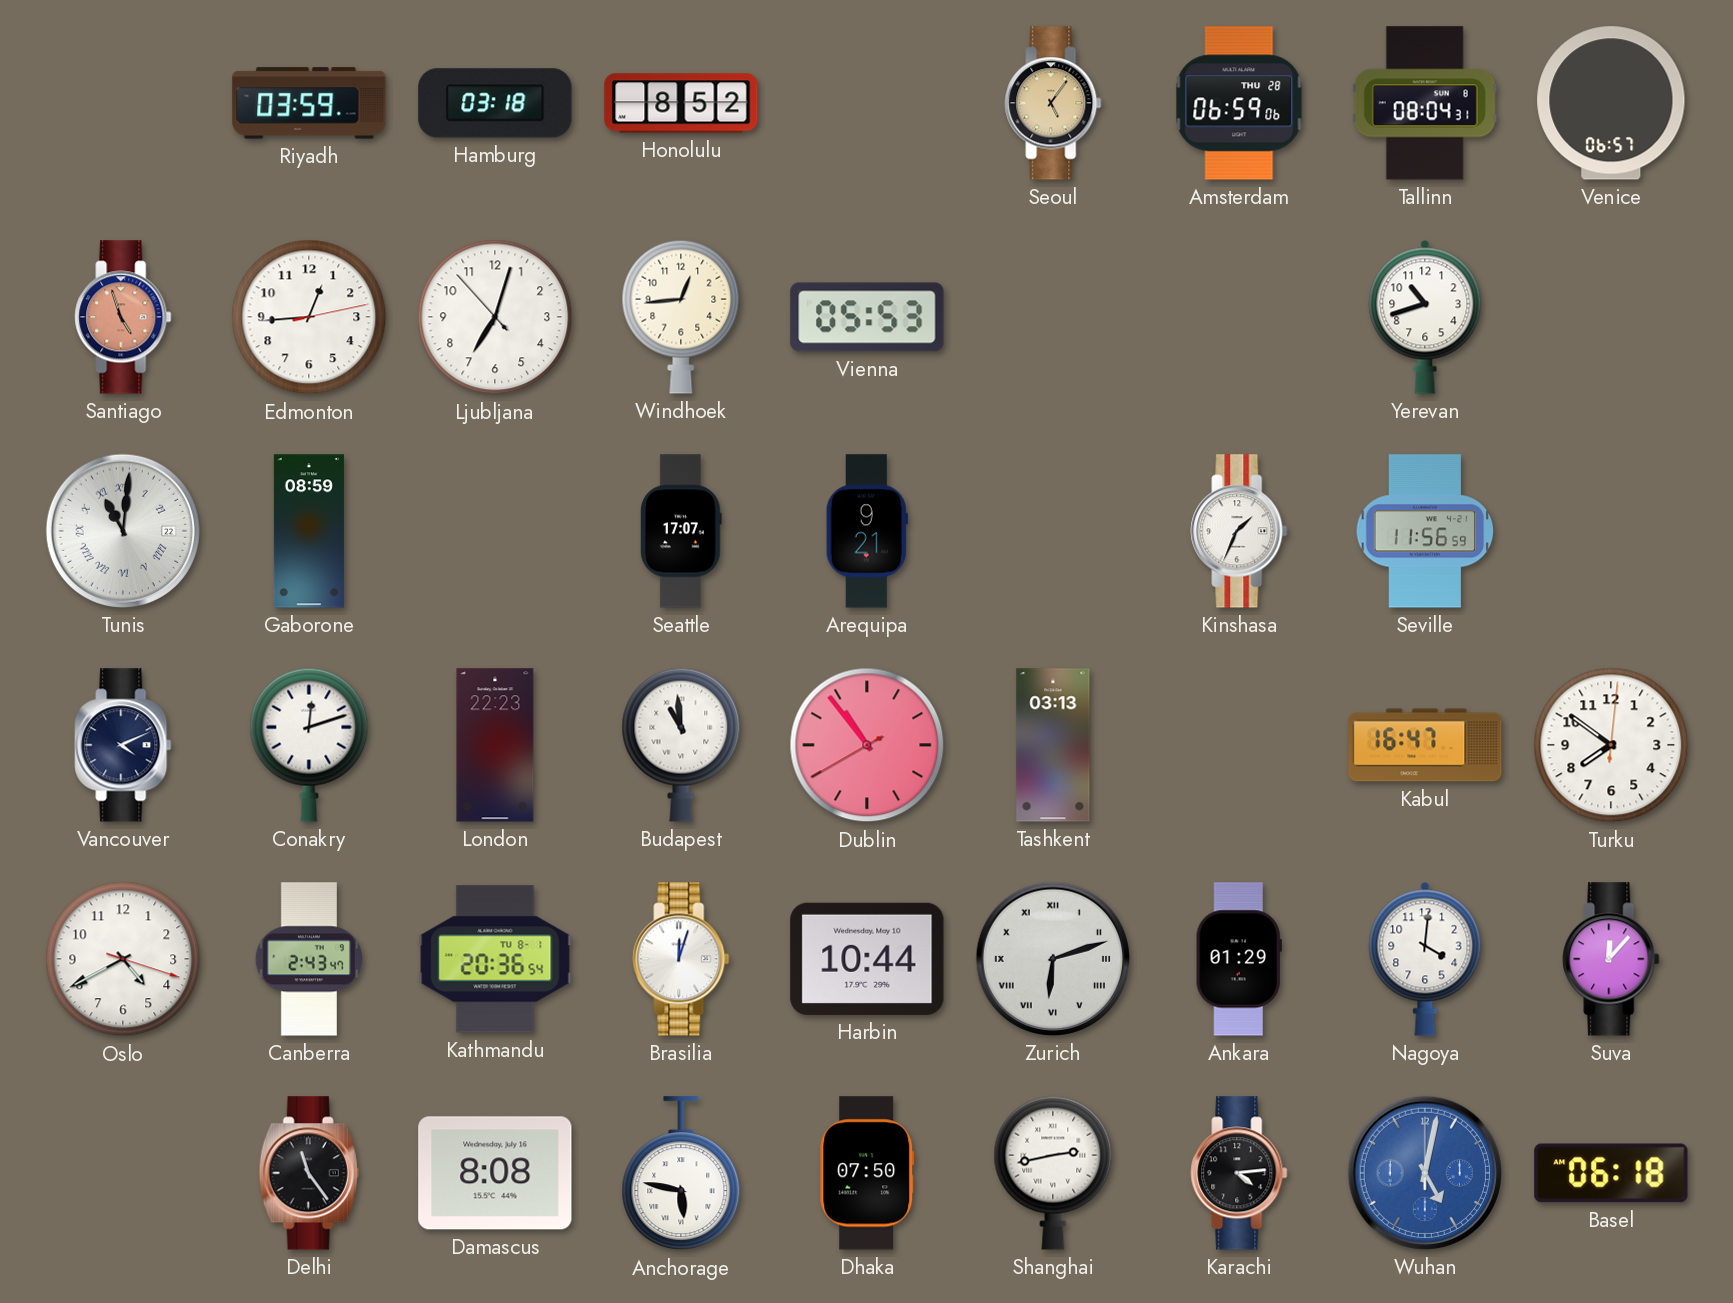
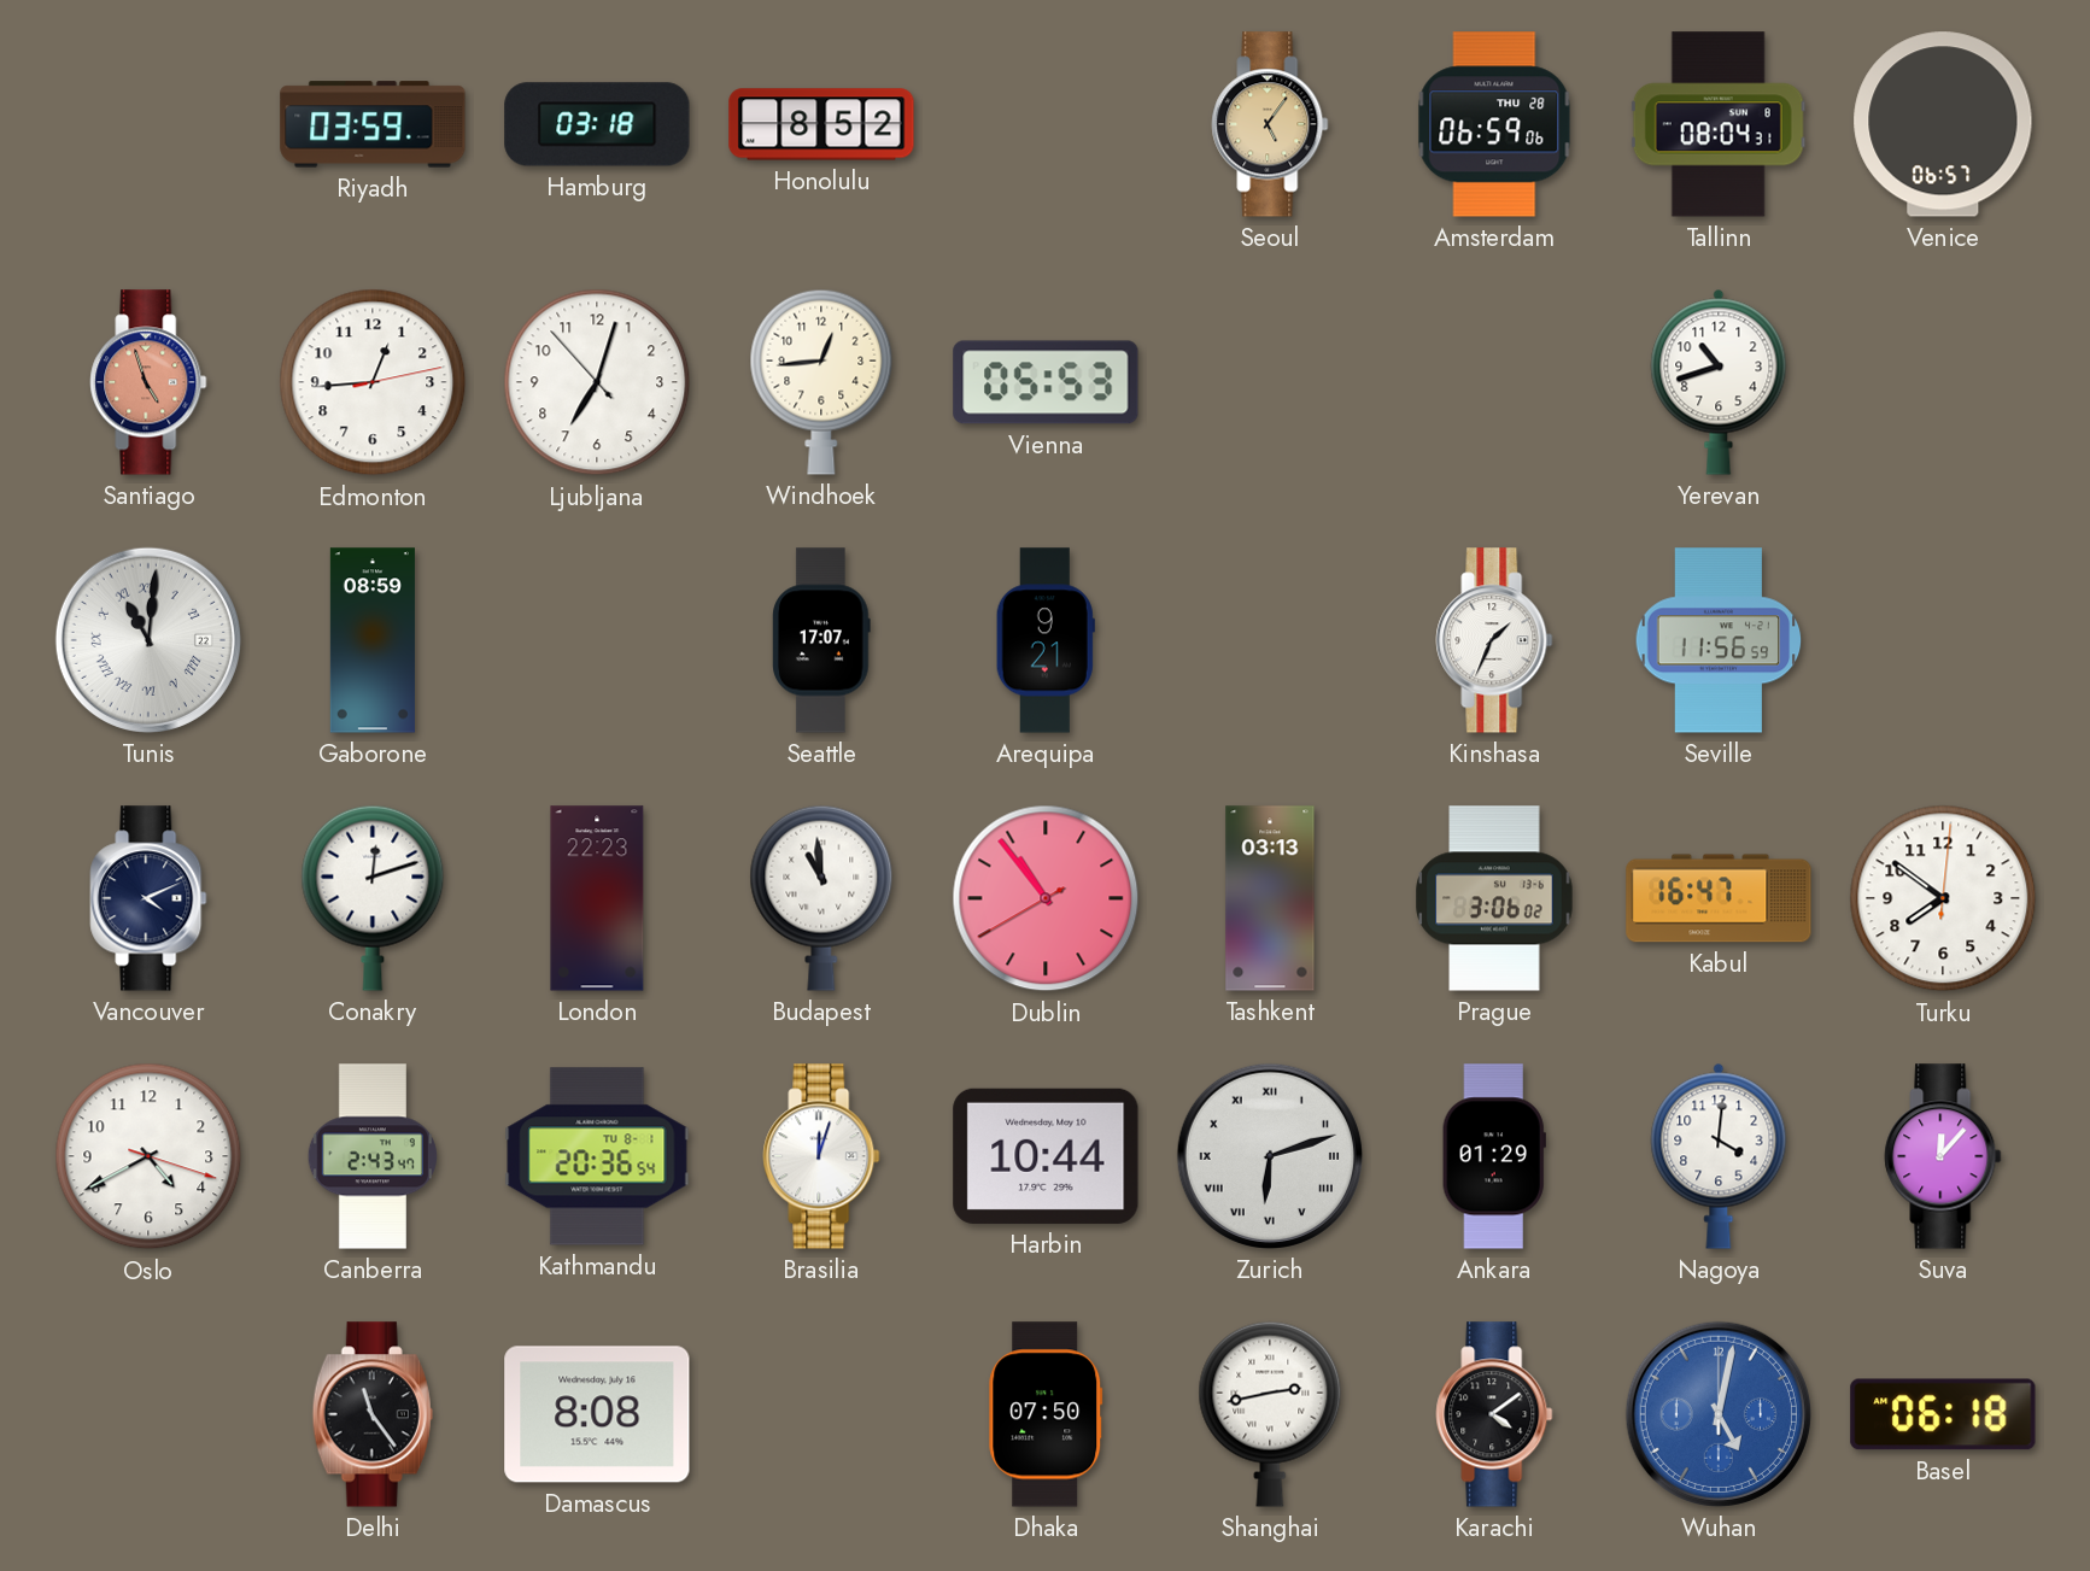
Prague: none -> 3:06
Anchorage: 5:47 -> none
Karachi: 4:14 -> 4:09
